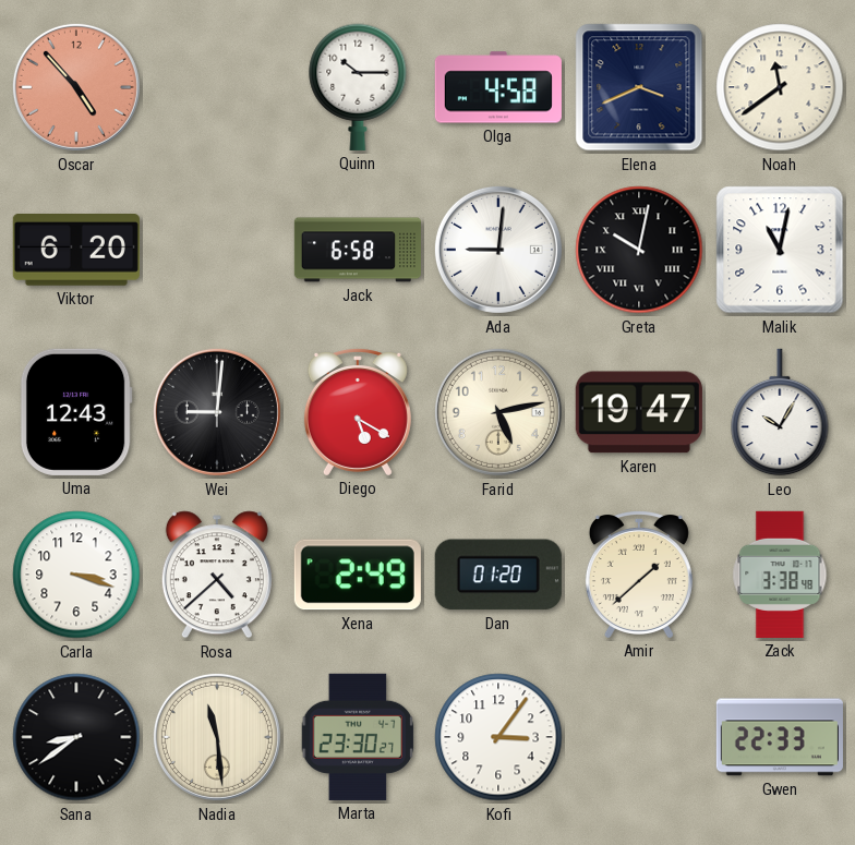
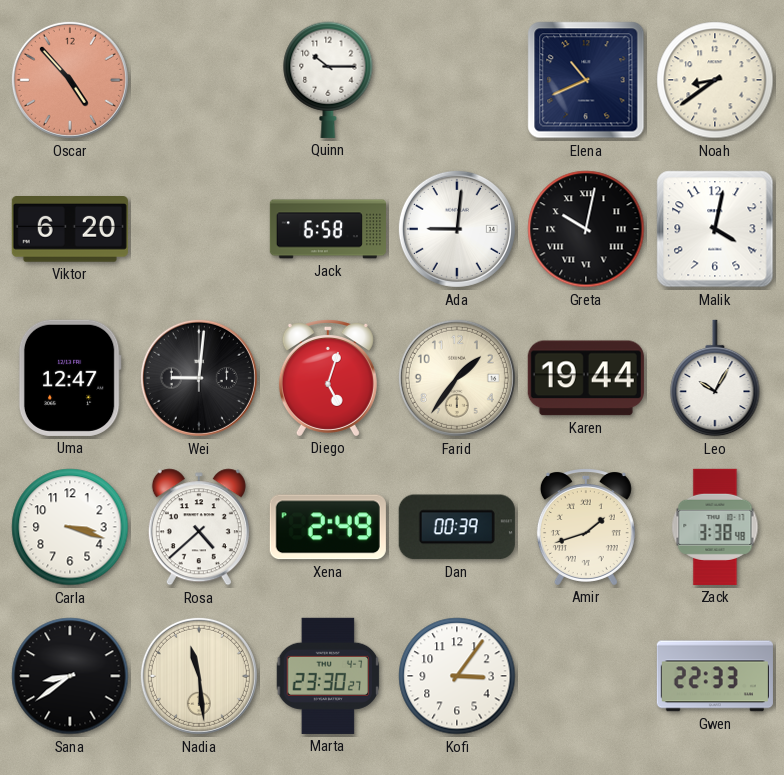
Olga: 4:58 -> none
Elena: 3:41 -> 10:41
Noah: 11:39 -> 8:39
Malik: 11:02 -> 4:02
Uma: 12:43 -> 12:47
Diego: 5:20 -> 5:03
Farid: 5:13 -> 1:36
Karen: 19:47 -> 19:44
Dan: 01:20 -> 00:39
Amir: 1:38 -> 1:42
